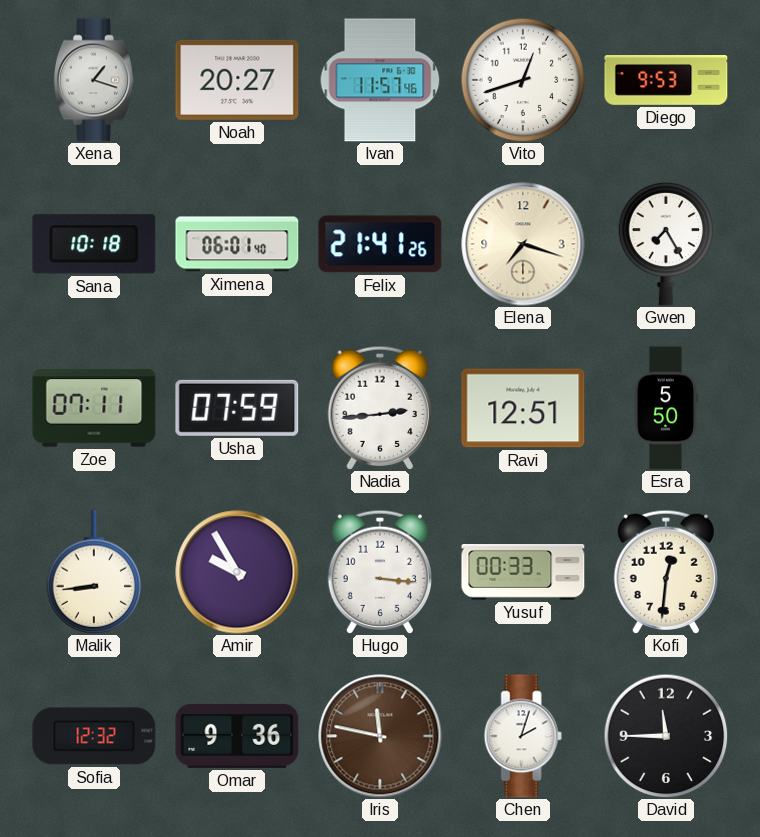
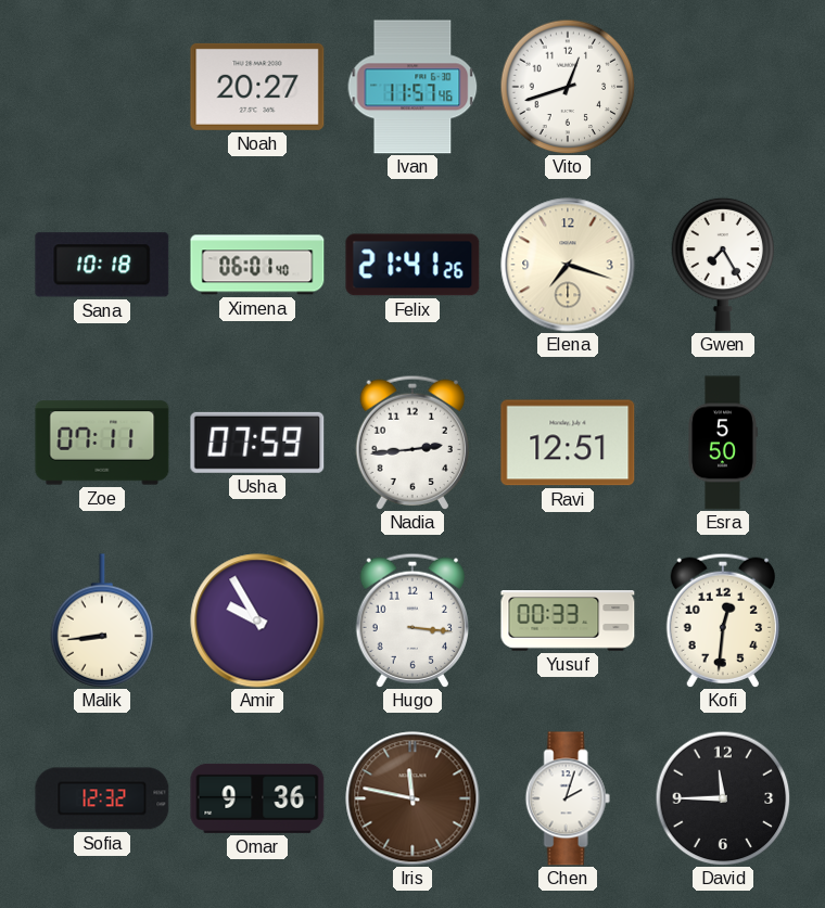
Xena: 1:18 -> none
Diego: 9:53 -> none
